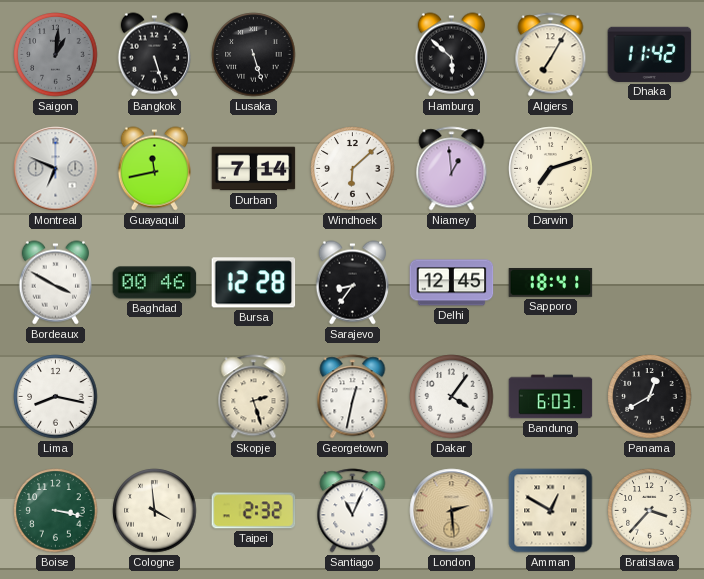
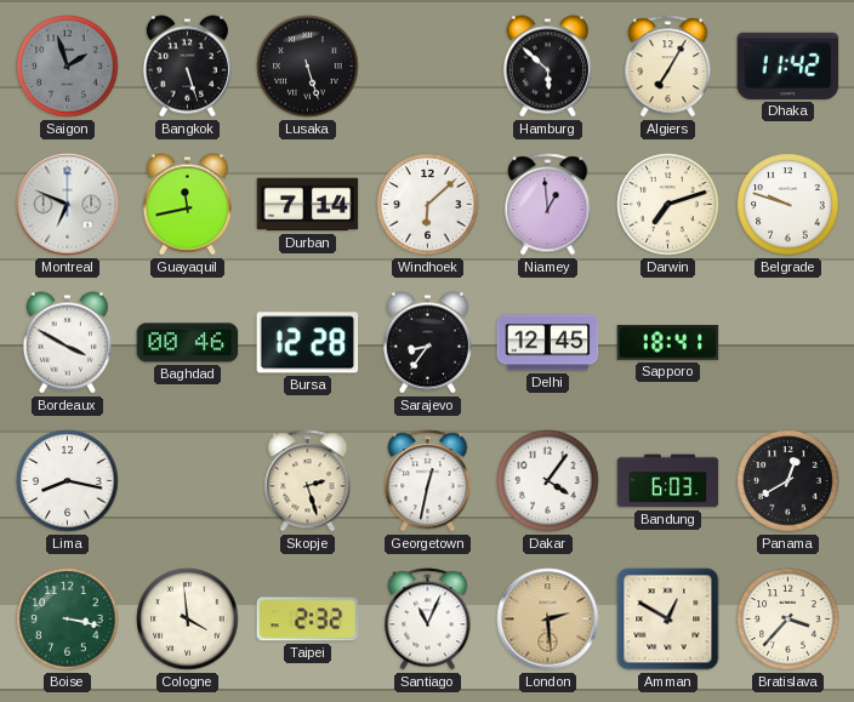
Saigon: 1:01 -> 1:57
Belgrade: none -> 9:48
